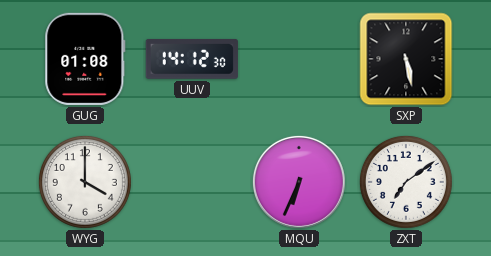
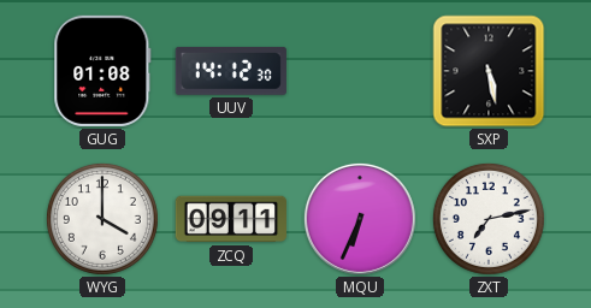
ZCQ: none -> 09:11
ZXT: 7:09 -> 7:13
